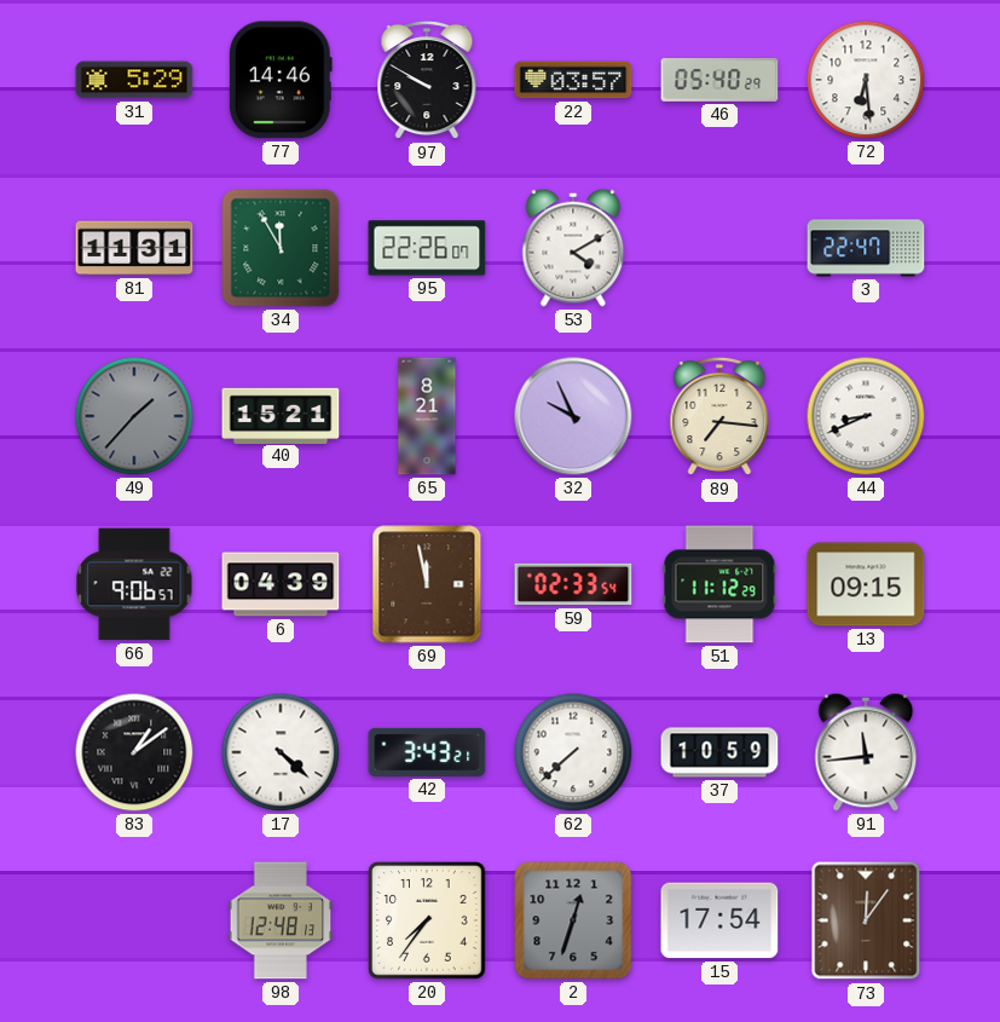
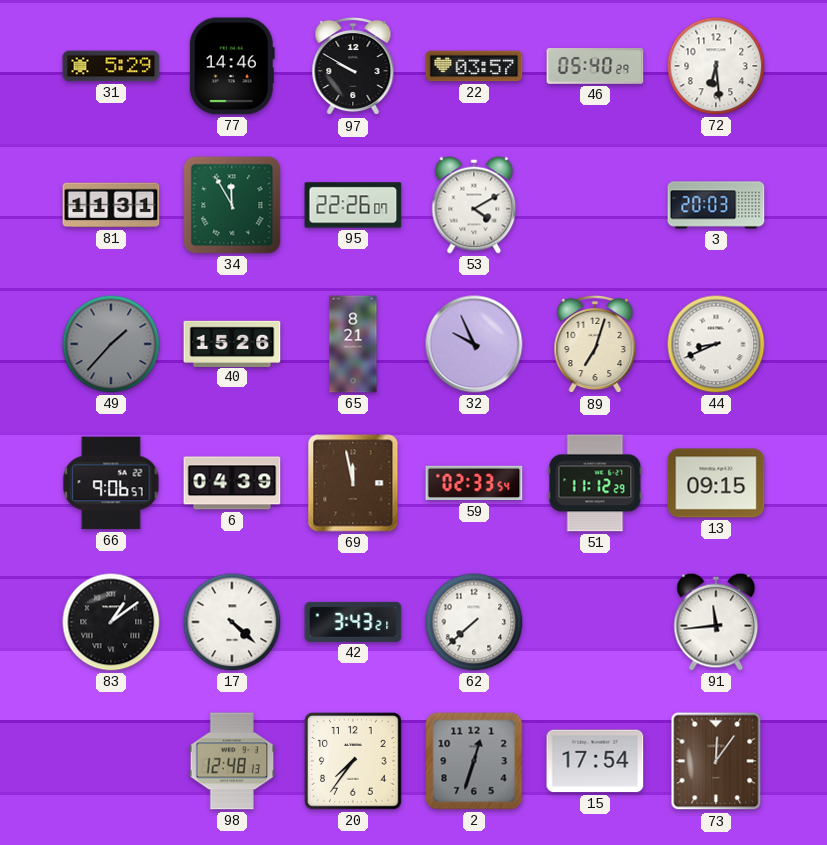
3: 22:47 -> 20:03
40: 15:21 -> 15:26
89: 7:16 -> 7:03
37: 10:59 -> none
